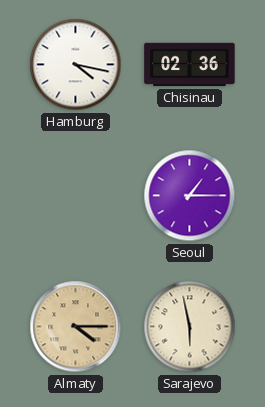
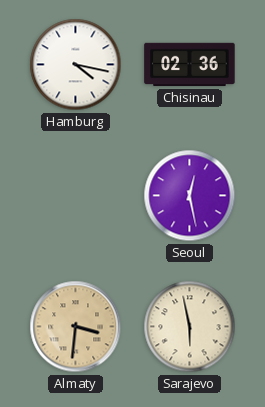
Seoul: 1:15 -> 12:28
Almaty: 4:15 -> 3:31
